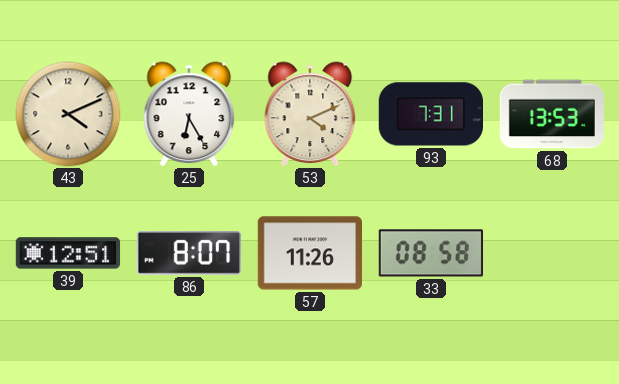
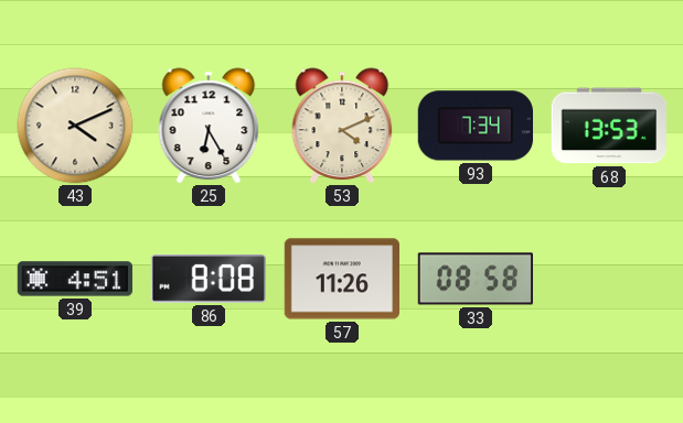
93: 7:31 -> 7:34
39: 12:51 -> 4:51
86: 8:07 -> 8:08
